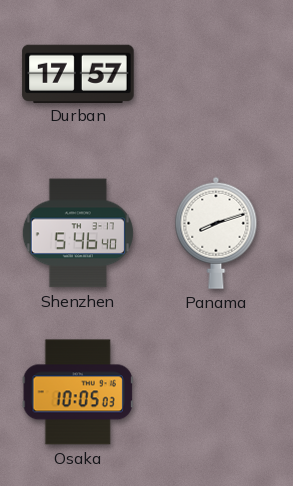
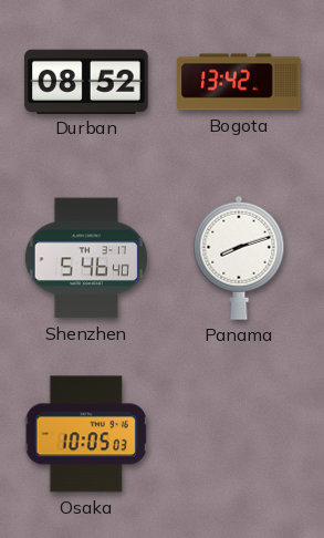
Durban: 17:57 -> 08:52
Bogota: none -> 13:42
